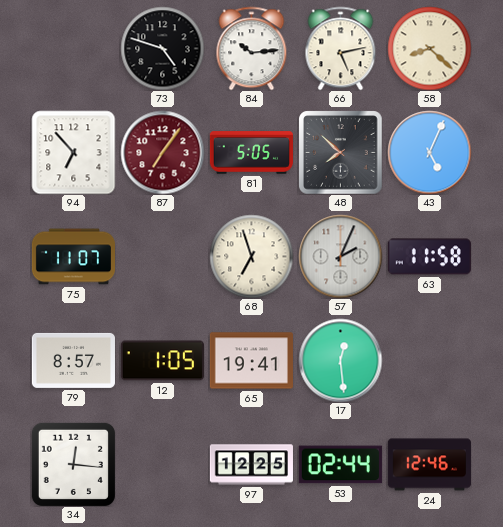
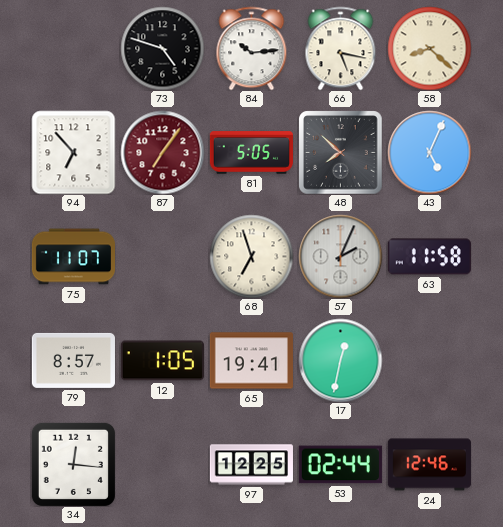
66: 5:13 -> 5:17
17: 12:29 -> 12:32
